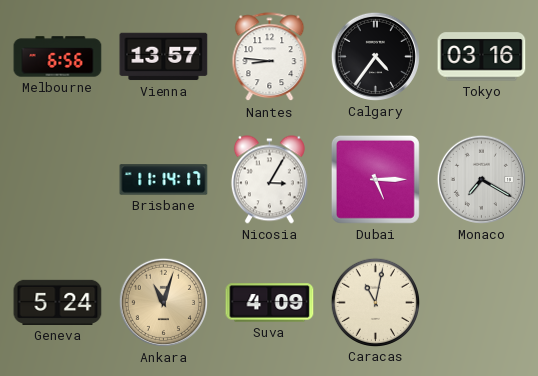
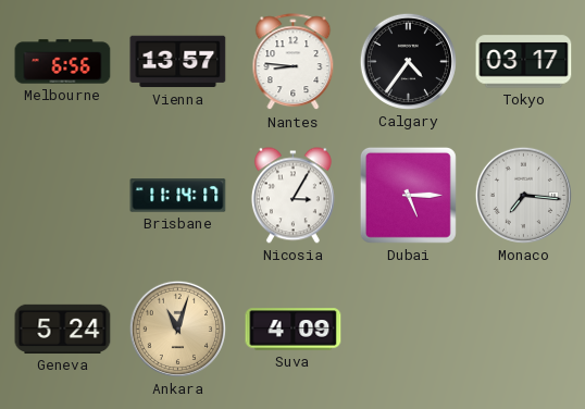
Tokyo: 03:16 -> 03:17
Monaco: 7:20 -> 7:16
Caracas: 11:02 -> none
